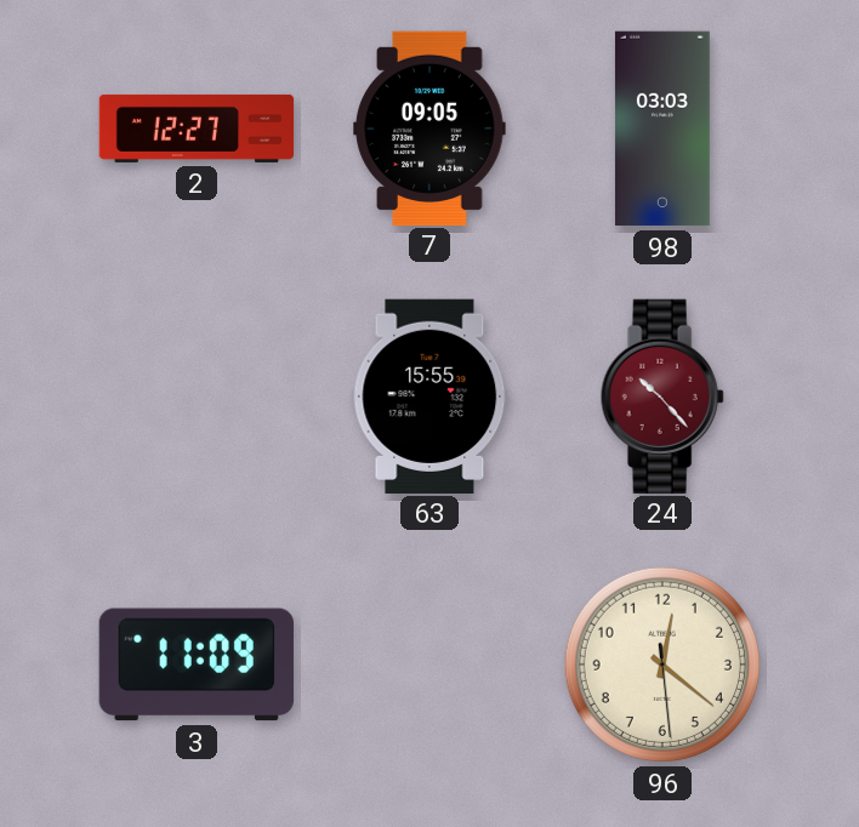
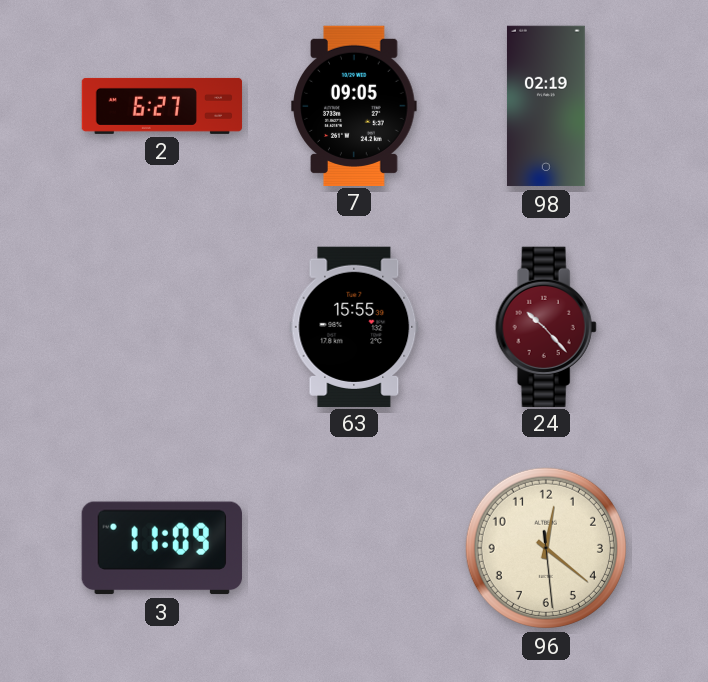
2: 12:27 -> 6:27
98: 03:03 -> 02:19
